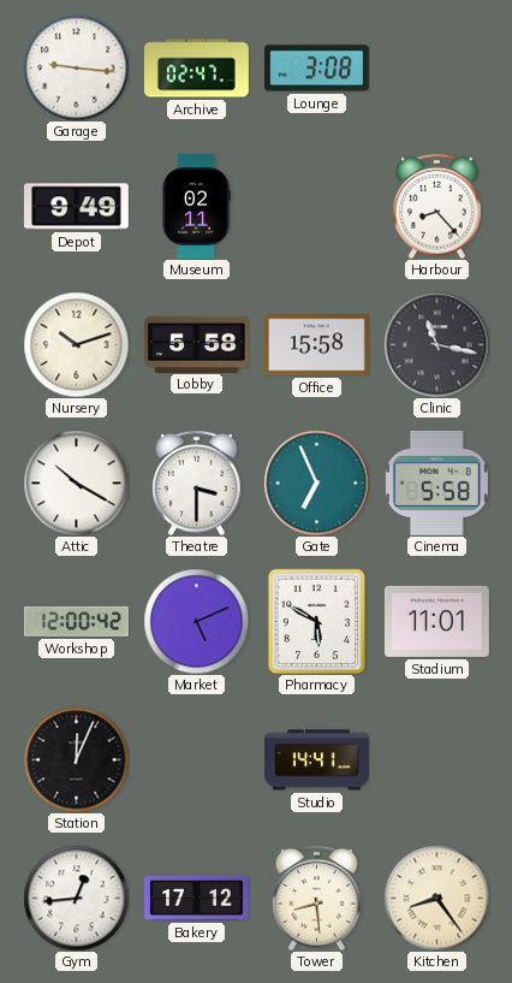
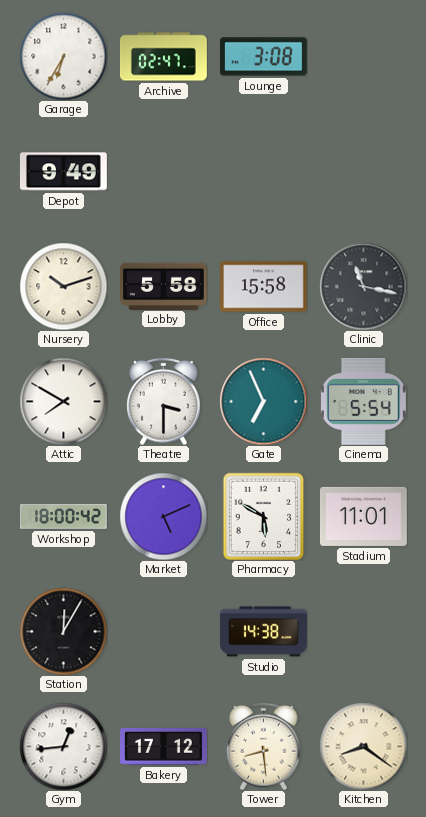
Garage: 9:16 -> 6:35
Museum: 02:11 -> none
Harbour: 8:23 -> none
Attic: 10:20 -> 7:50
Cinema: 5:58 -> 5:54
Workshop: 12:00 -> 18:00
Station: 12:04 -> 12:05
Studio: 14:41 -> 14:38
Kitchen: 8:24 -> 8:21
